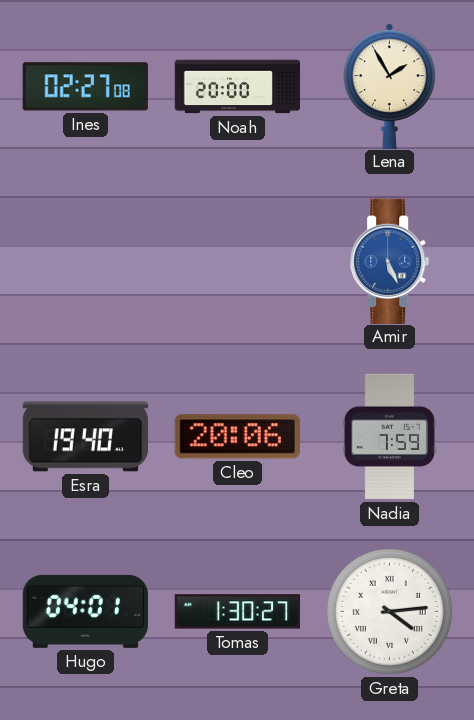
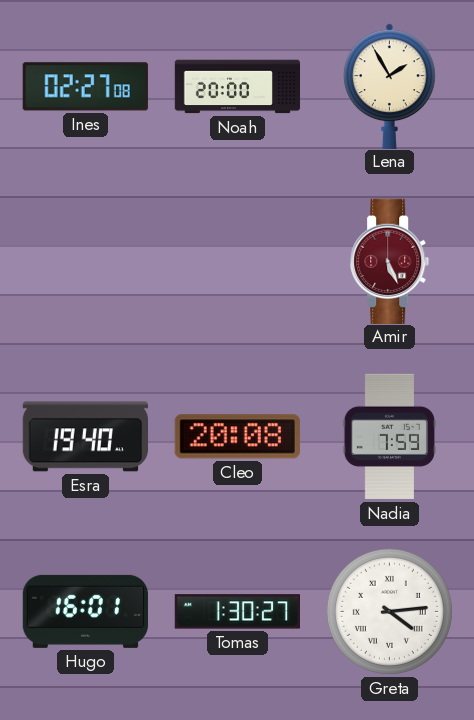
Amir dial: blue -> burgundy
Cleo: 20:06 -> 20:08
Hugo: 04:01 -> 16:01
